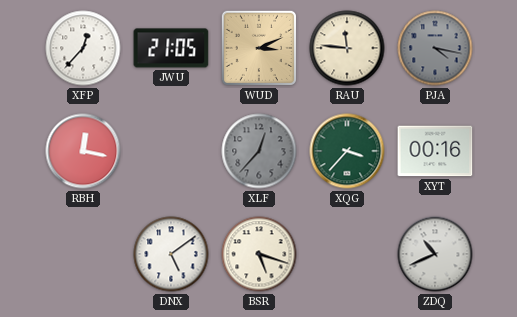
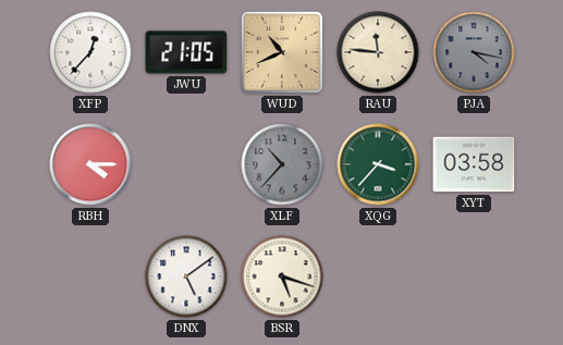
WUD: 3:11 -> 10:41
RBH: 12:17 -> 4:15
XLF: 12:37 -> 10:37
XYT: 00:16 -> 03:58
ZDQ: 10:41 -> none
